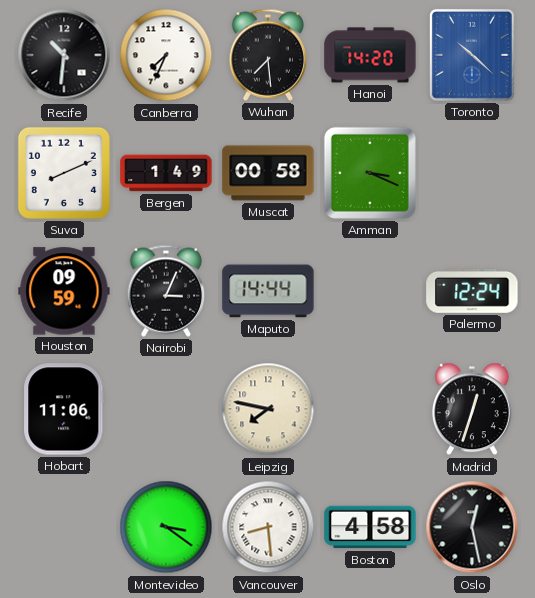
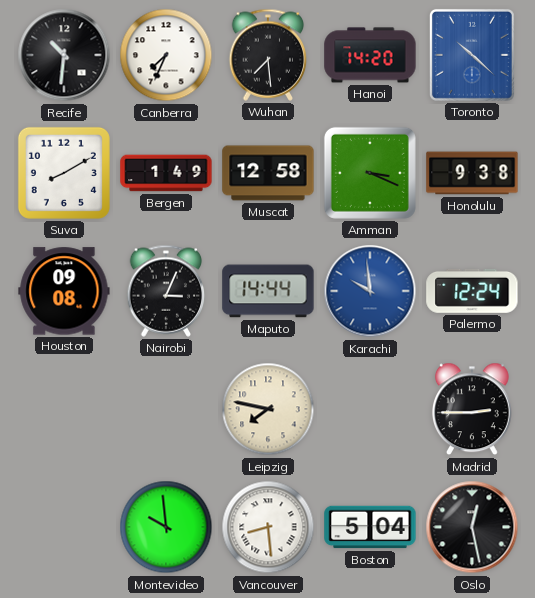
Suva: 8:11 -> 8:10
Muscat: 00:58 -> 12:58
Honolulu: none -> 9:38
Houston: 09:59 -> 09:08
Karachi: none -> 9:59
Hobart: 11:06 -> none
Madrid: 12:33 -> 2:45
Montevideo: 3:21 -> 9:59
Boston: 4:58 -> 5:04
